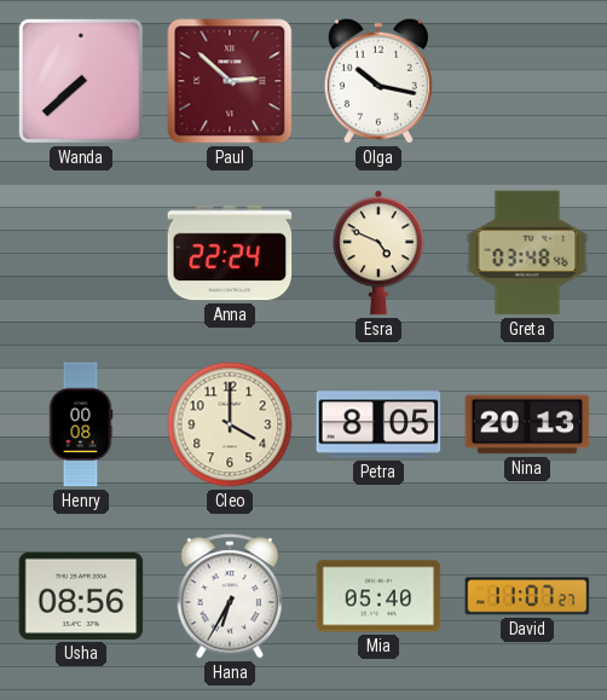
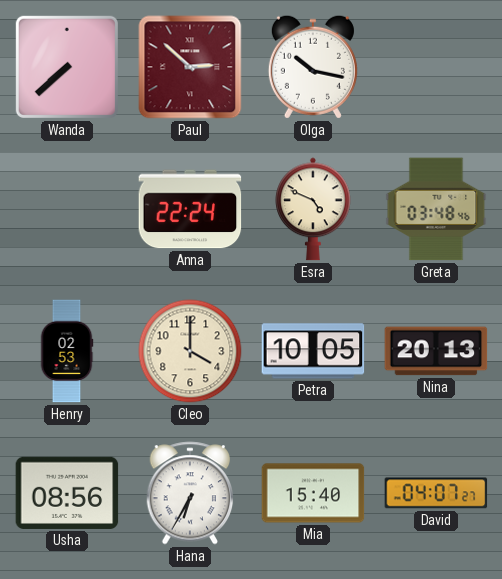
Henry: 00:08 -> 02:53
Petra: 8:05 -> 10:05
Mia: 05:40 -> 15:40
David: 11:07 -> 04:07
